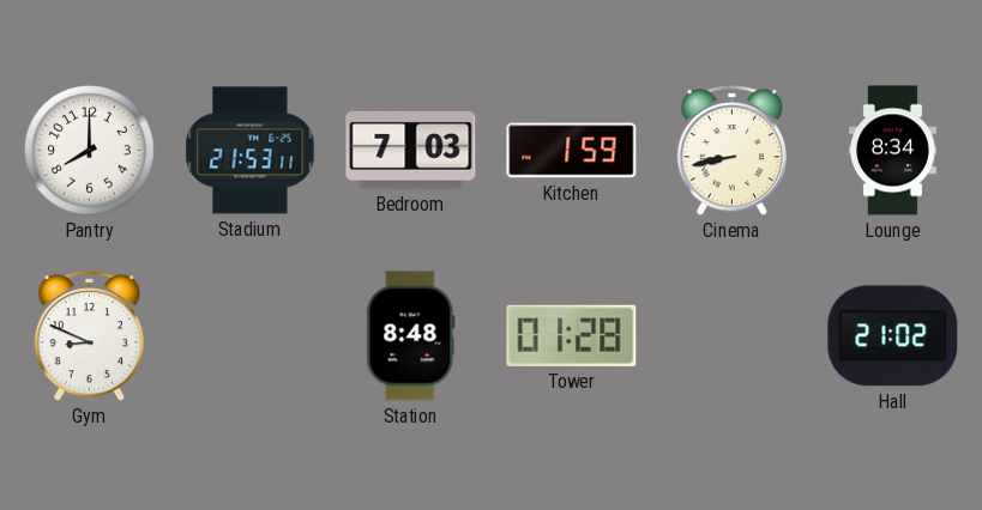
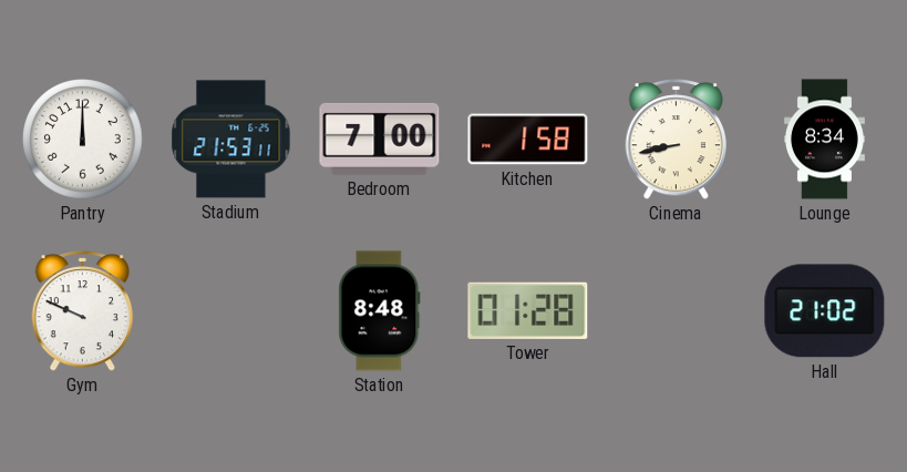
Pantry: 8:00 -> 12:00
Bedroom: 7:03 -> 7:00
Kitchen: 1:59 -> 1:58
Gym: 8:49 -> 9:49
